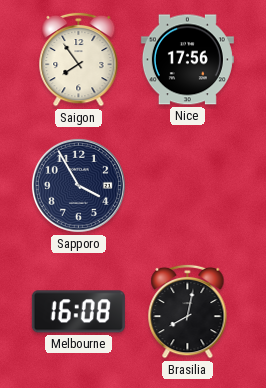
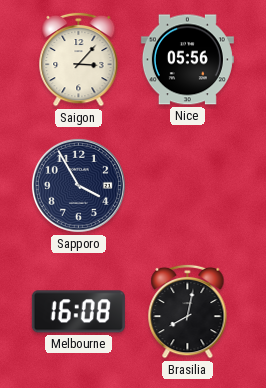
Saigon: 7:54 -> 3:07
Nice: 17:56 -> 05:56
